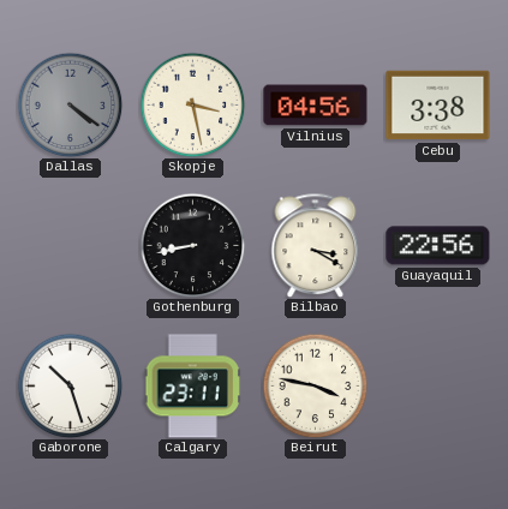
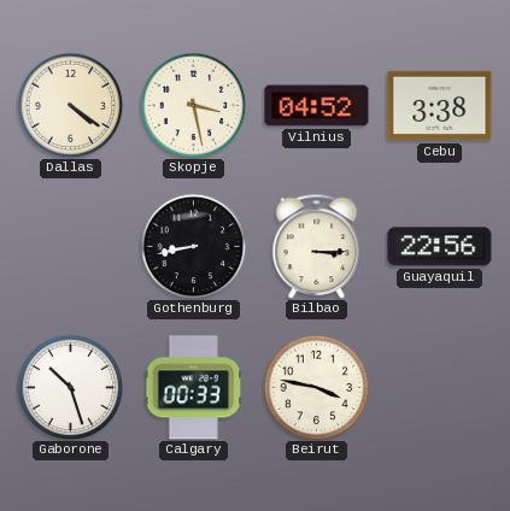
Dallas dial: grey -> cream
Vilnius: 04:56 -> 04:52
Bilbao: 3:20 -> 3:15
Calgary: 23:11 -> 00:33
